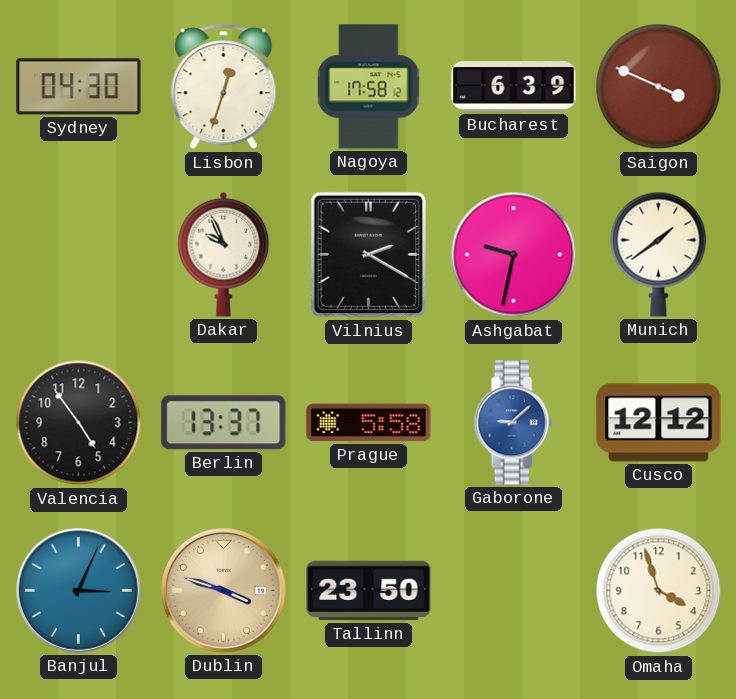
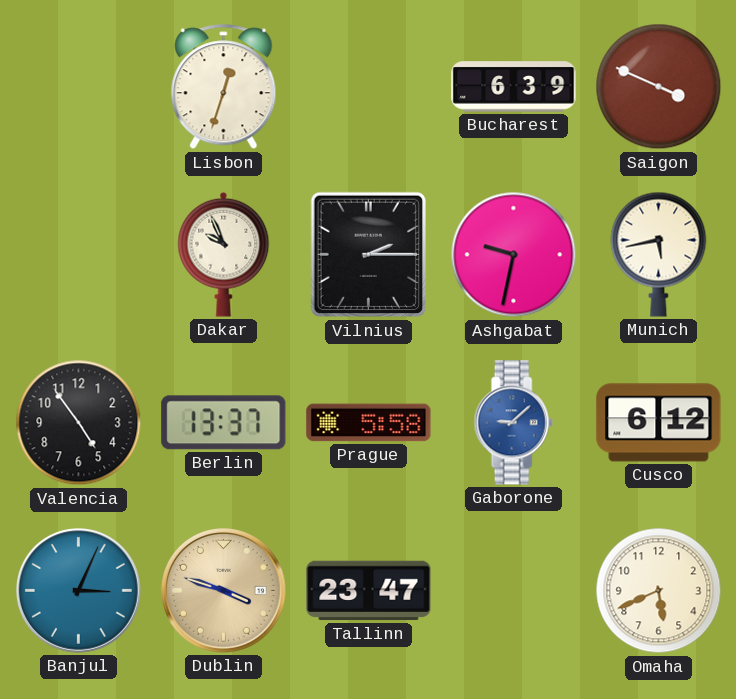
Sydney: 04:30 -> none
Nagoya: 17:58 -> none
Vilnius: 2:20 -> 2:15
Munich: 1:39 -> 5:43
Cusco: 12:12 -> 6:12
Tallinn: 23:50 -> 23:47
Omaha: 3:57 -> 5:41
